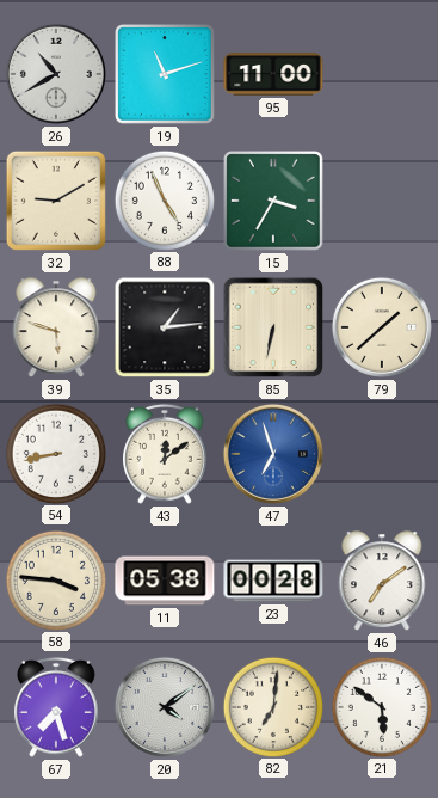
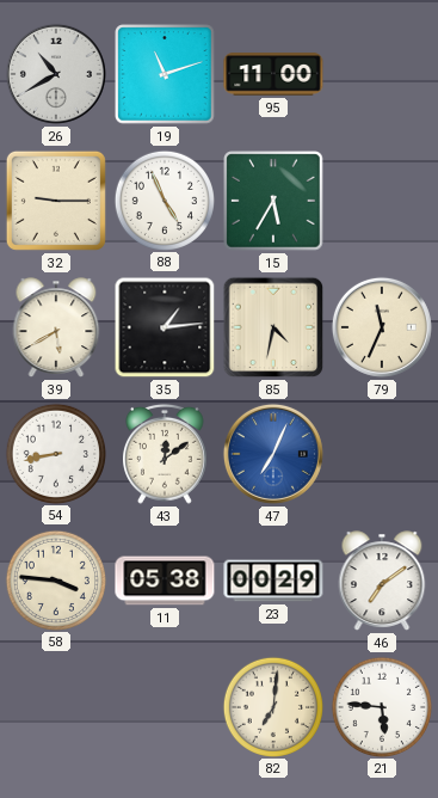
32: 9:10 -> 9:15
15: 3:35 -> 5:35
39: 5:48 -> 5:40
85: 6:32 -> 4:32
79: 1:38 -> 11:34
47: 6:57 -> 7:04
23: 00:28 -> 00:29
67: 7:27 -> none
20: 4:09 -> none
21: 5:51 -> 5:46
